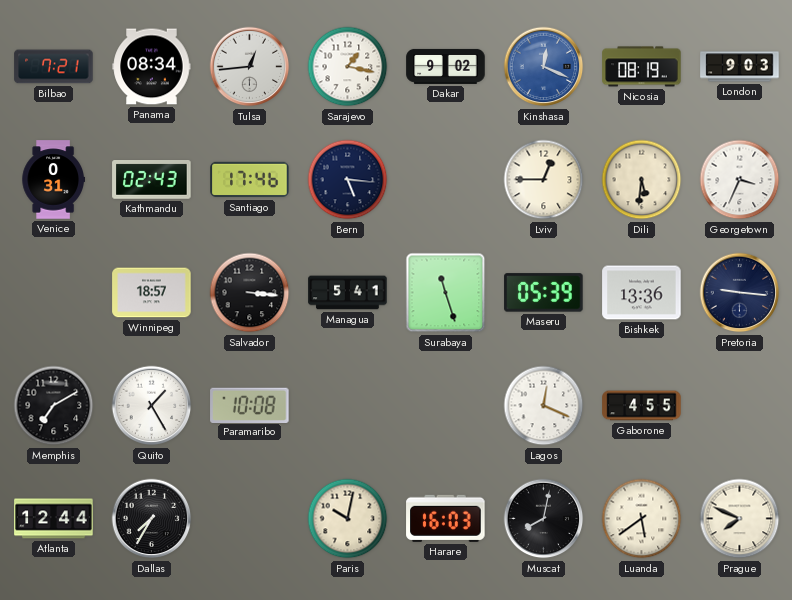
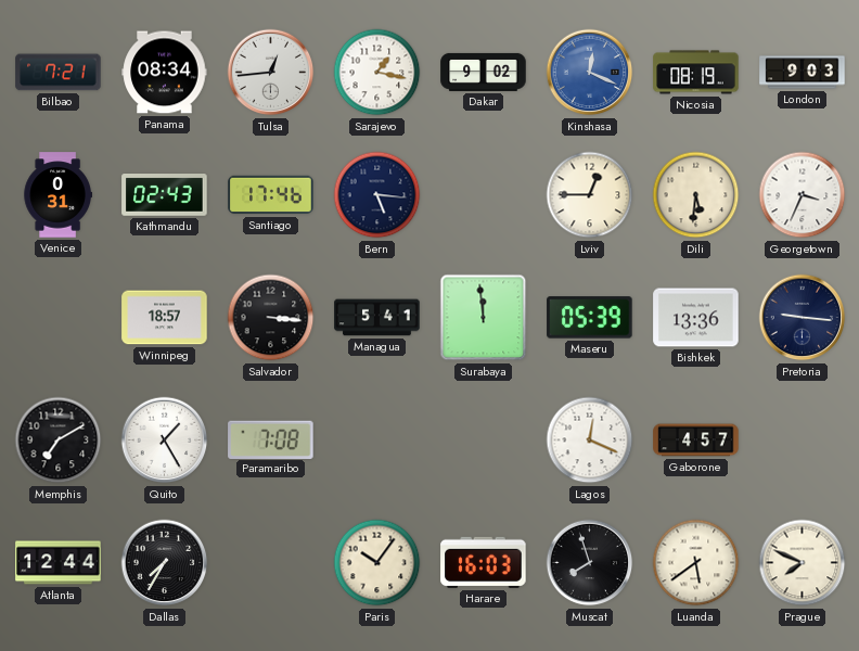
Surabaya: 11:27 -> 11:59
Paramaribo: 10:08 -> 7:08
Gaborone: 4:55 -> 4:57
Paris: 10:02 -> 10:06
Muscat: 8:02 -> 7:57
